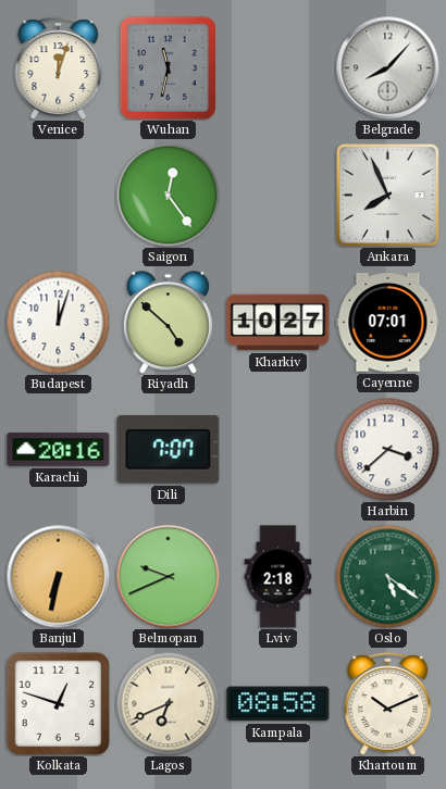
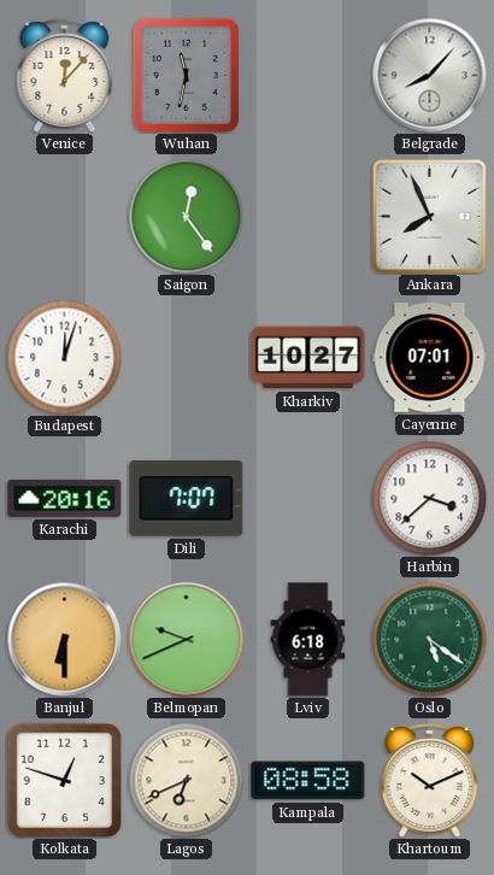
Venice: 12:03 -> 12:07
Riyadh: 4:52 -> none
Banjul: 6:32 -> 6:30
Lviv: 2:18 -> 6:18
